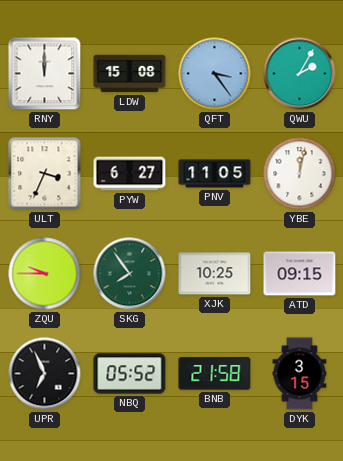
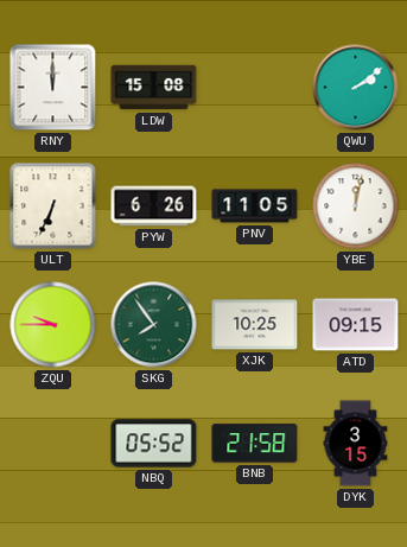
QFT: 3:24 -> none
QWU: 2:05 -> 2:09
ULT: 3:34 -> 6:34
PYW: 6:27 -> 6:26
UPR: 6:56 -> none
